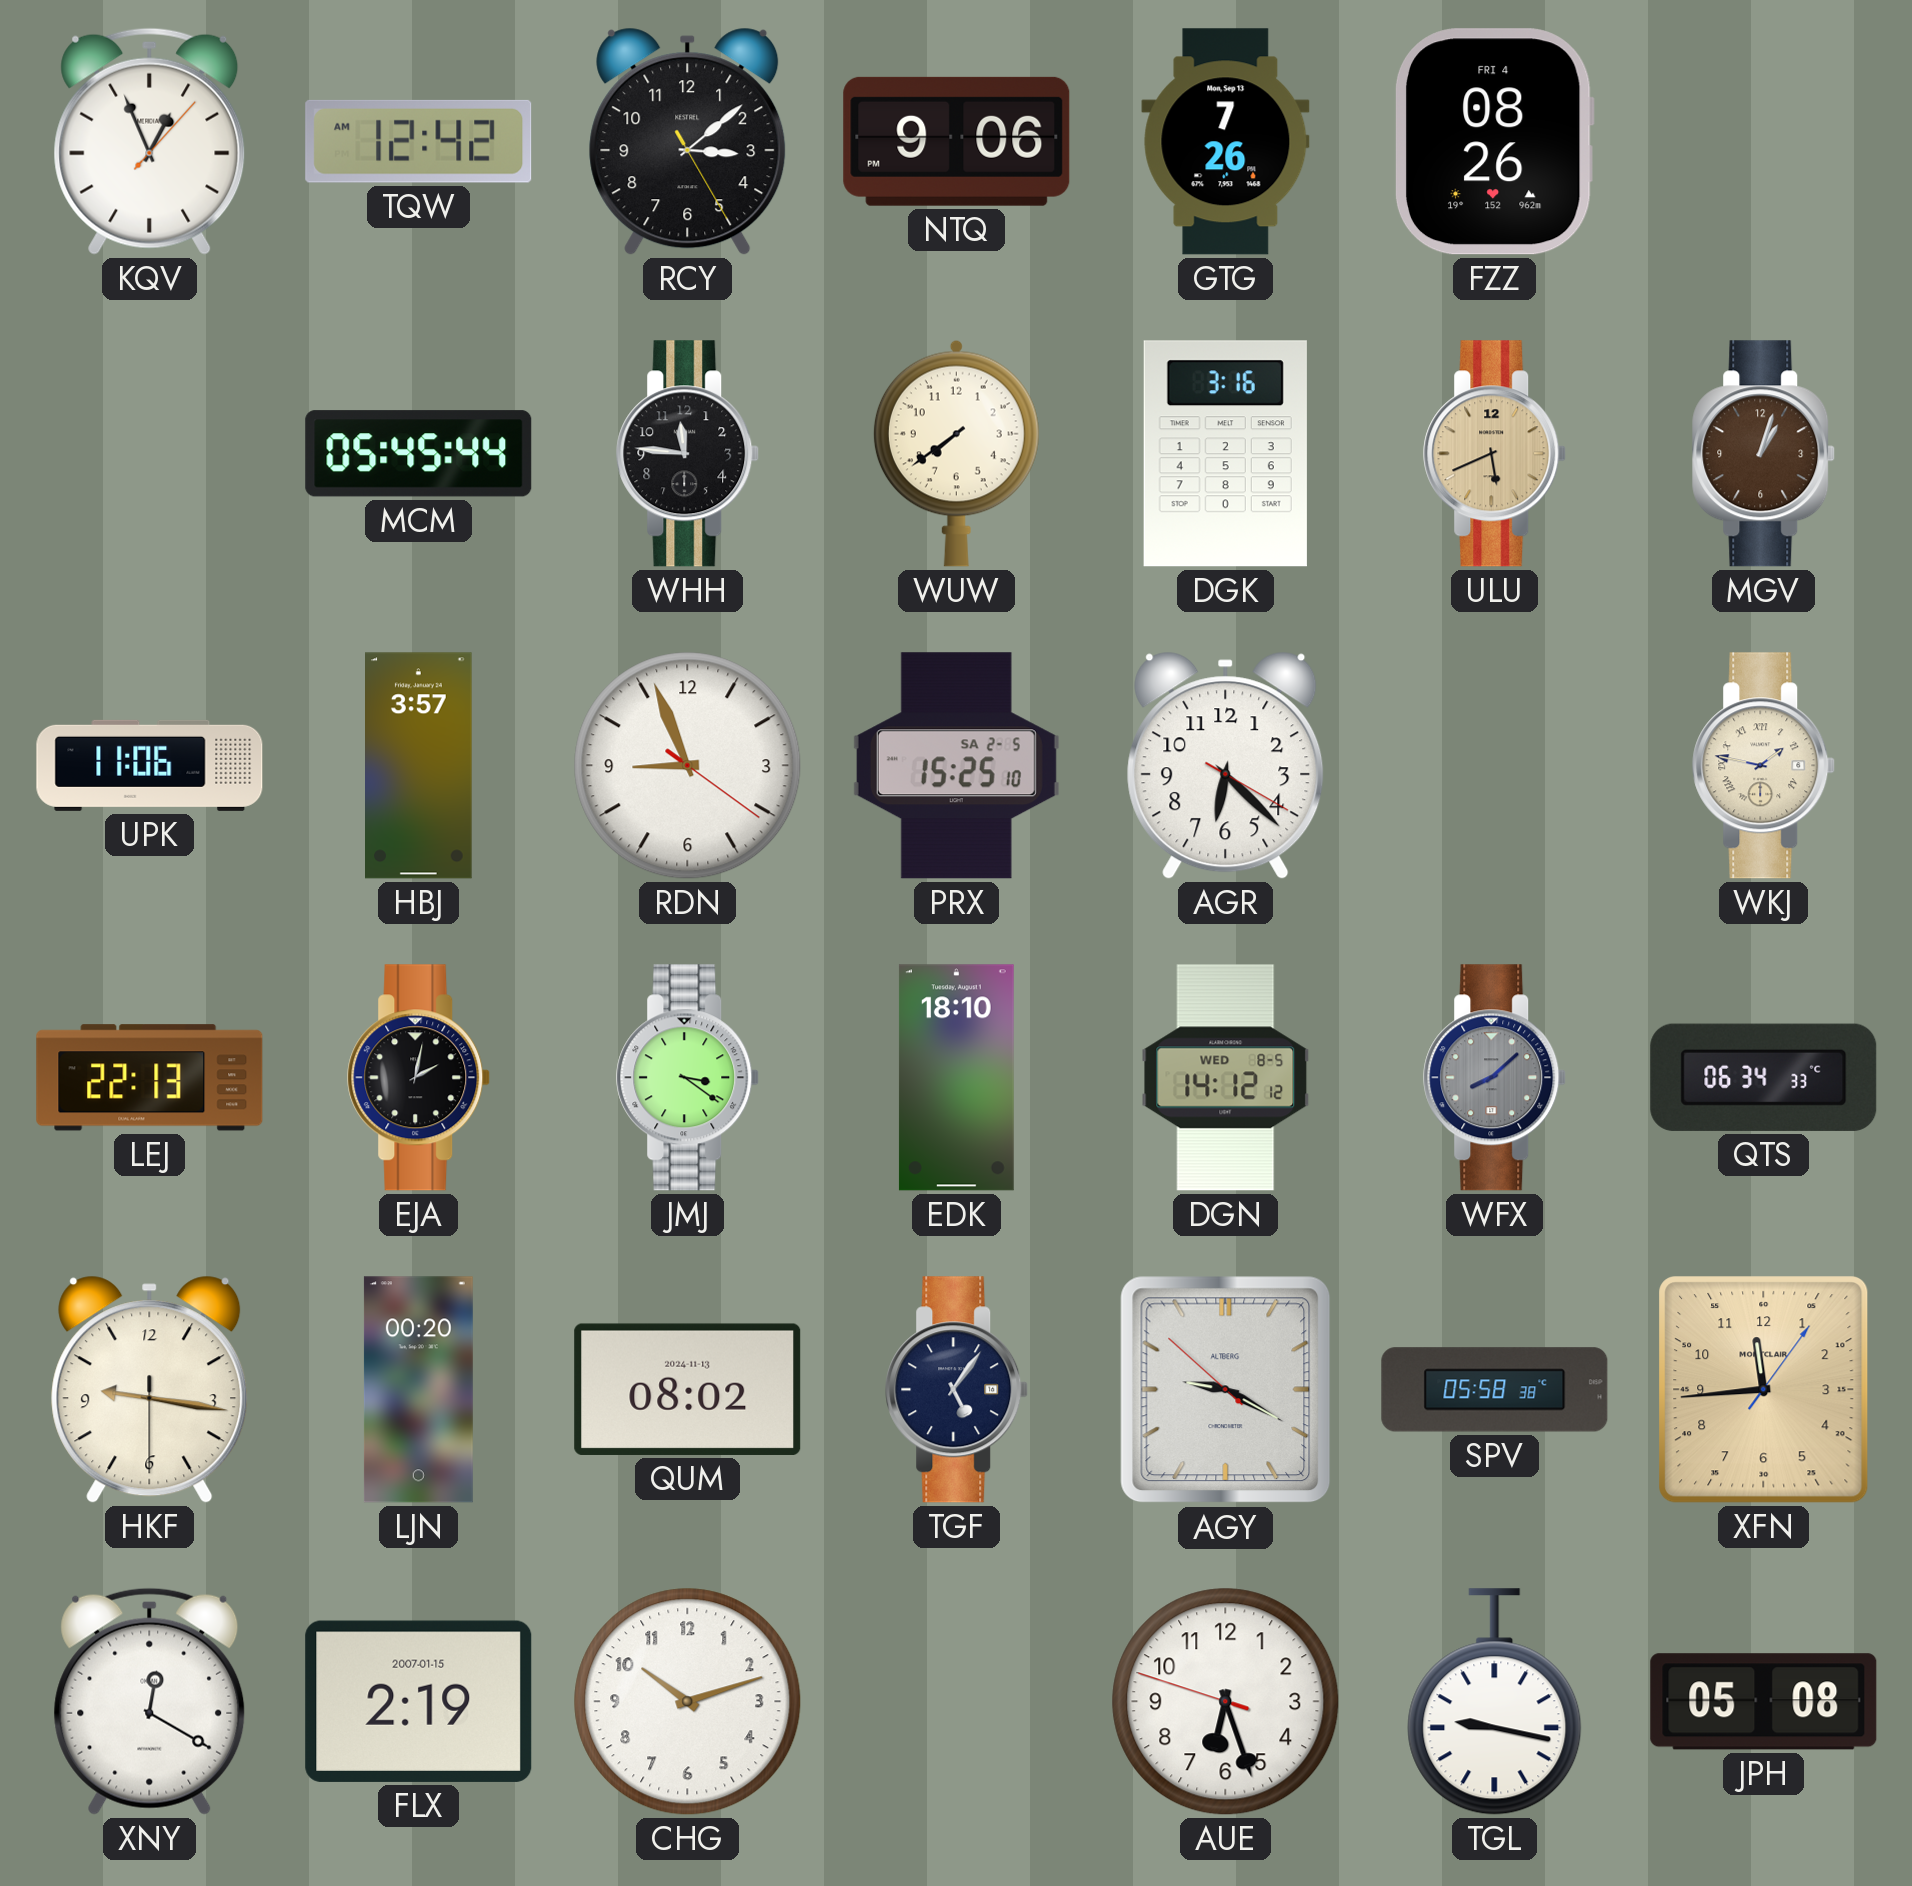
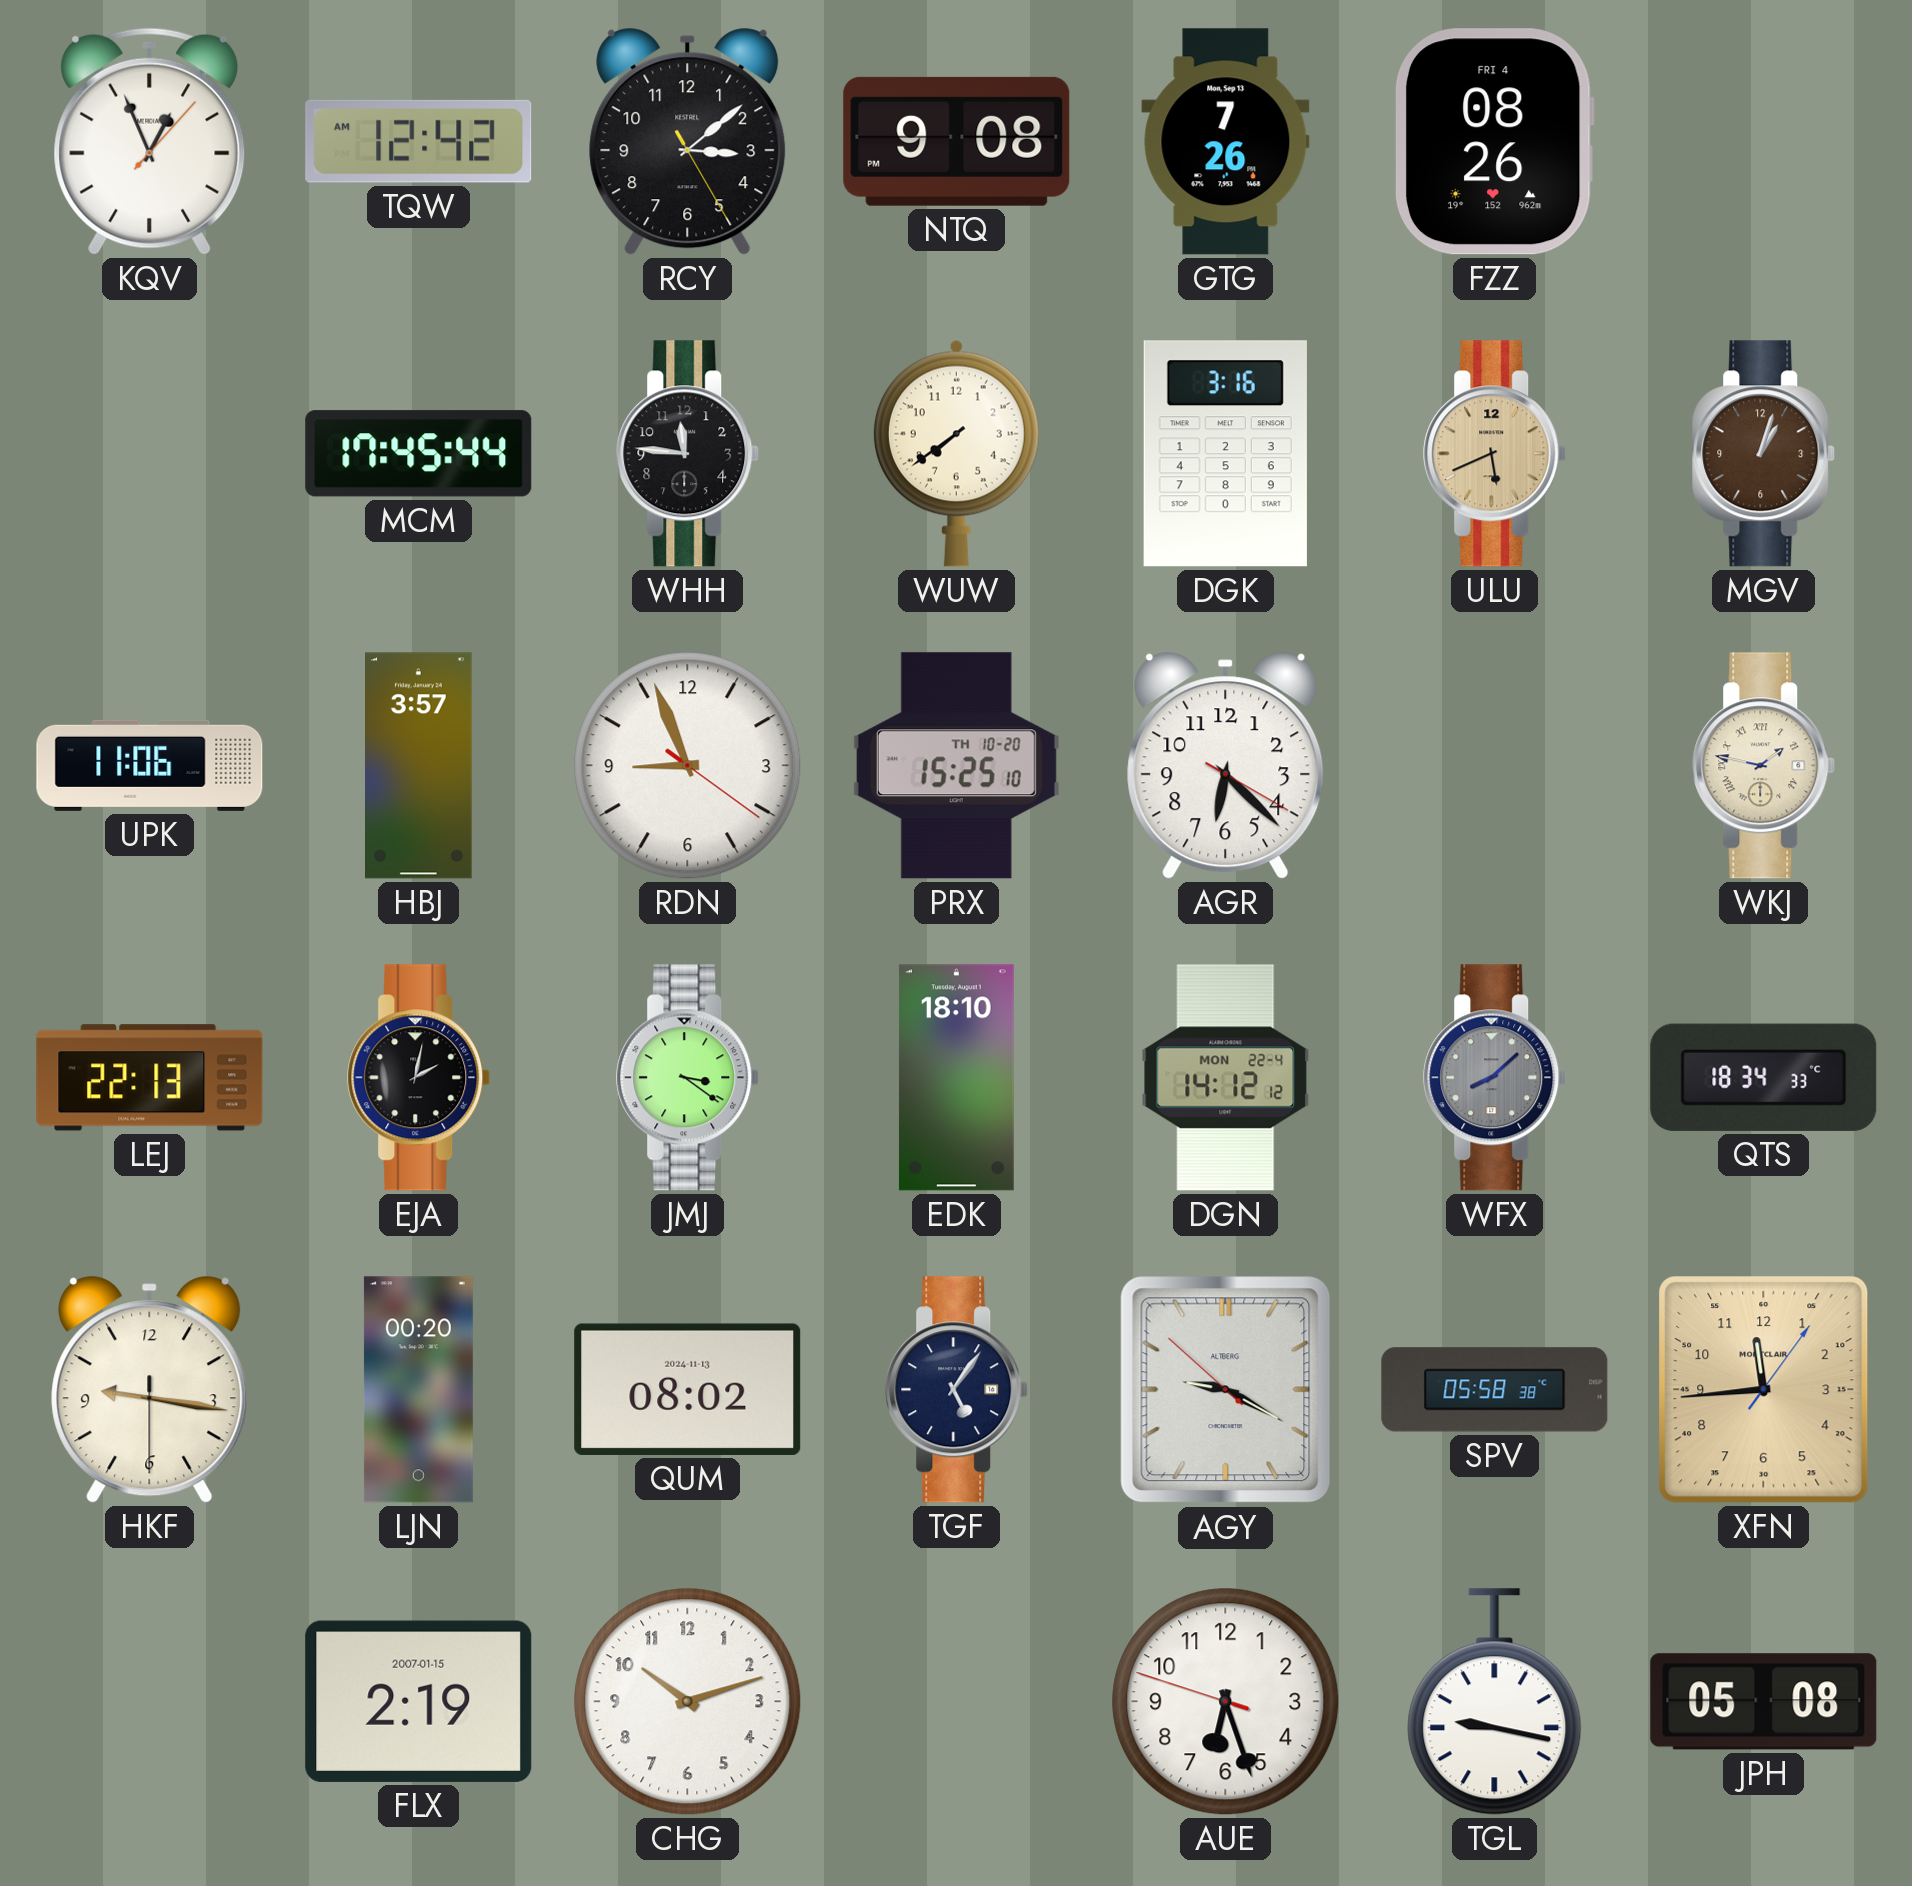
NTQ: 9:06 -> 9:08
MCM: 05:45 -> 17:45
PRX date: SA 2-5 -> TH 10-20
DGN date: WED 8-5 -> MON 22-4
QTS: 06:34 -> 18:34
XNY: 12:20 -> none
